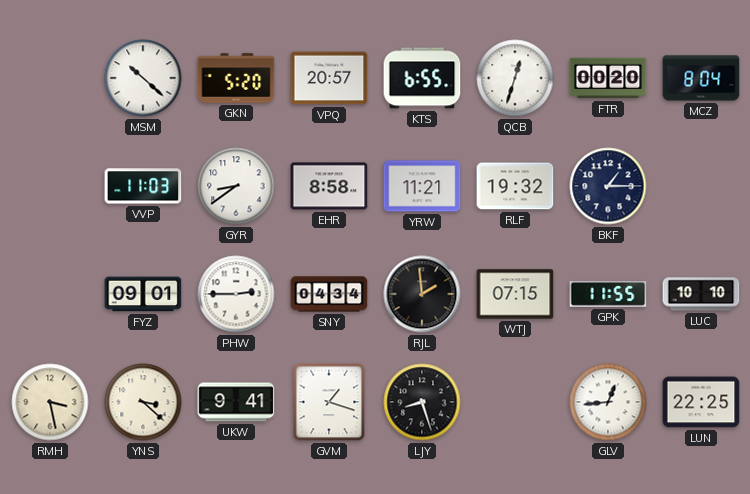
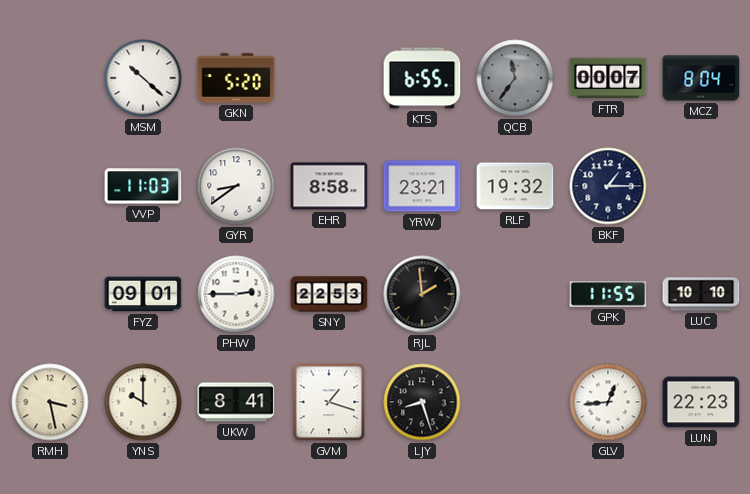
VPQ: 20:57 -> none
QCB: 12:33 -> 11:36
QCB dial: white -> grey
FTR: 00:20 -> 00:07
YRW: 11:21 -> 23:21
SNY: 04:34 -> 22:53
WTJ: 07:15 -> none
YNS: 3:22 -> 10:00
UKW: 9:41 -> 8:41
LUN: 22:25 -> 22:23
